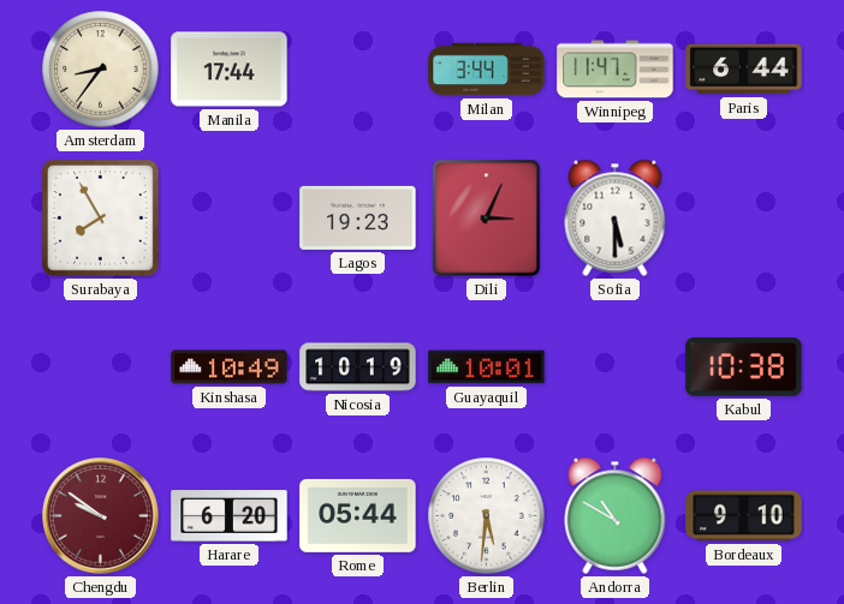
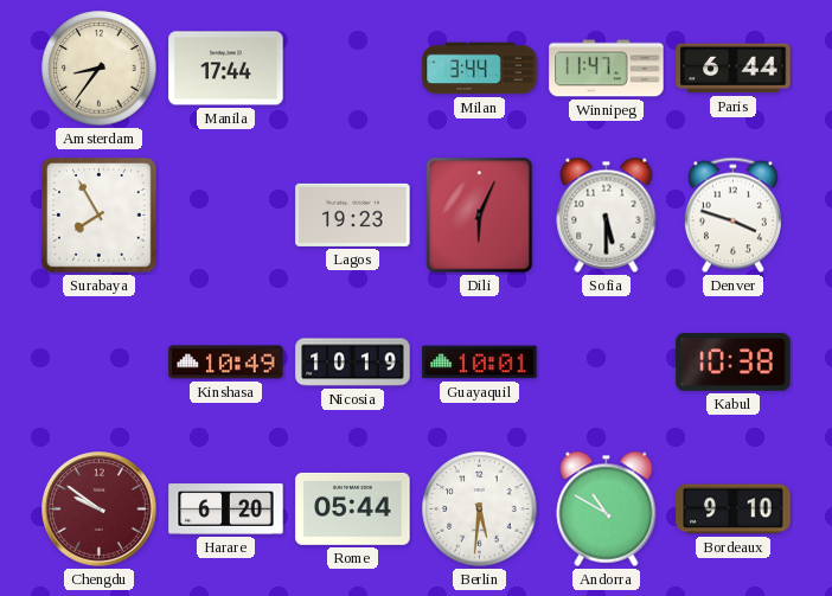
Dili: 3:04 -> 6:04
Denver: none -> 3:48
